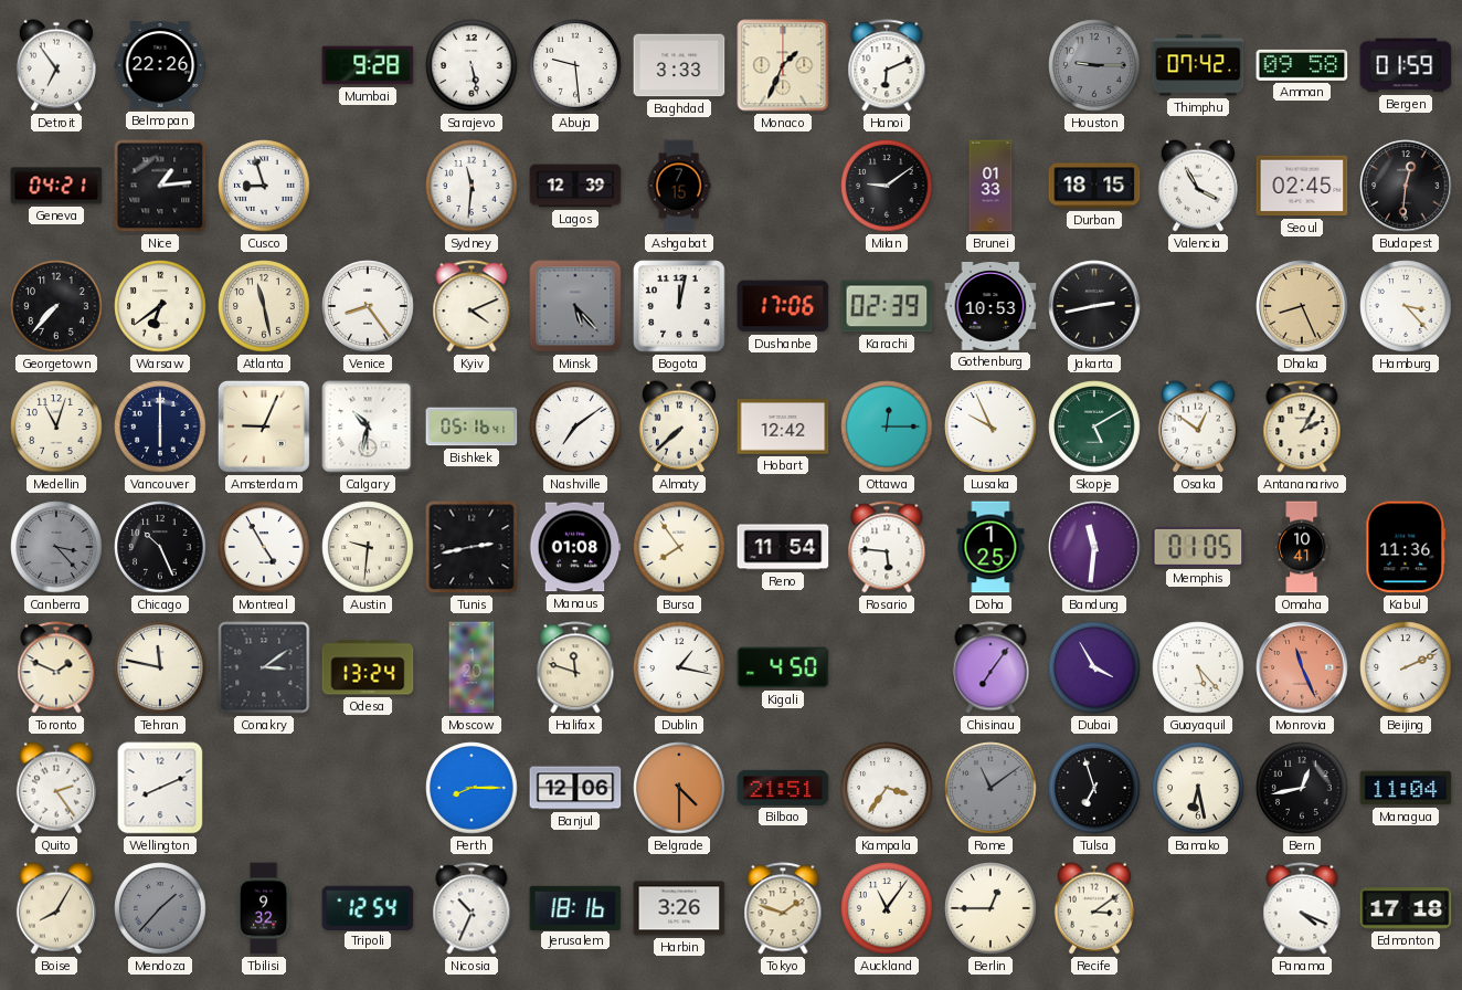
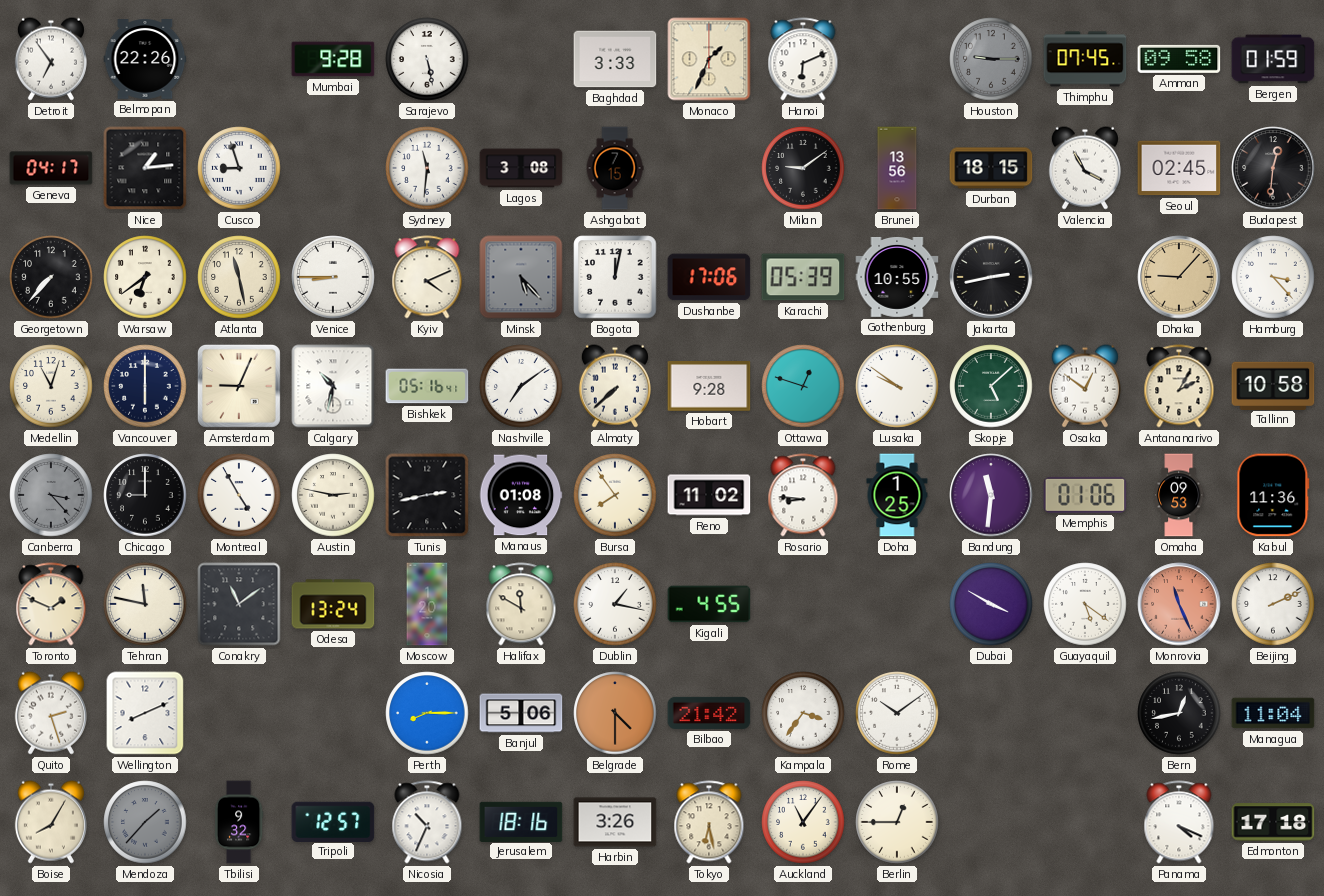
Abuja: 9:29 -> none
Thimphu: 07:42 -> 07:45
Geneva: 04:21 -> 04:17
Lagos: 12:39 -> 3:08
Brunei: 01:33 -> 13:56
Venice: 8:24 -> 8:45
Karachi: 02:39 -> 05:39
Gothenburg: 10:53 -> 10:55
Dhaka: 8:26 -> 9:07
Hobart: 12:42 -> 9:28
Ottawa: 12:15 -> 12:48
Lusaka: 9:56 -> 9:51
Skopje: 5:10 -> 5:08
Tallinn: none -> 10:58
Chicago: 10:26 -> 9:00
Austin: 9:31 -> 2:47
Reno: 11:54 -> 11:02
Rosario: 5:46 -> 8:46
Memphis: 01:05 -> 01:06
Omaha: 10:41 -> 09:53
Conakry: 3:09 -> 11:09
Halifax: 11:48 -> 11:50
Kigali: 4:50 -> 4:55
Chisinau: 7:06 -> none
Dubai: 3:55 -> 3:50
Guayaquil: 5:23 -> 5:21
Quito: 2:24 -> 2:27
Banjul: 12:06 -> 5:06
Bilbao: 21:51 -> 21:42
Rome: 11:09 -> 10:09
Rome dial: grey -> white
Tulsa: 6:57 -> none
Bamako: 6:28 -> none
Tripoli: 12:54 -> 12:57
Tokyo: 1:48 -> 6:28
Recife: 3:09 -> none
